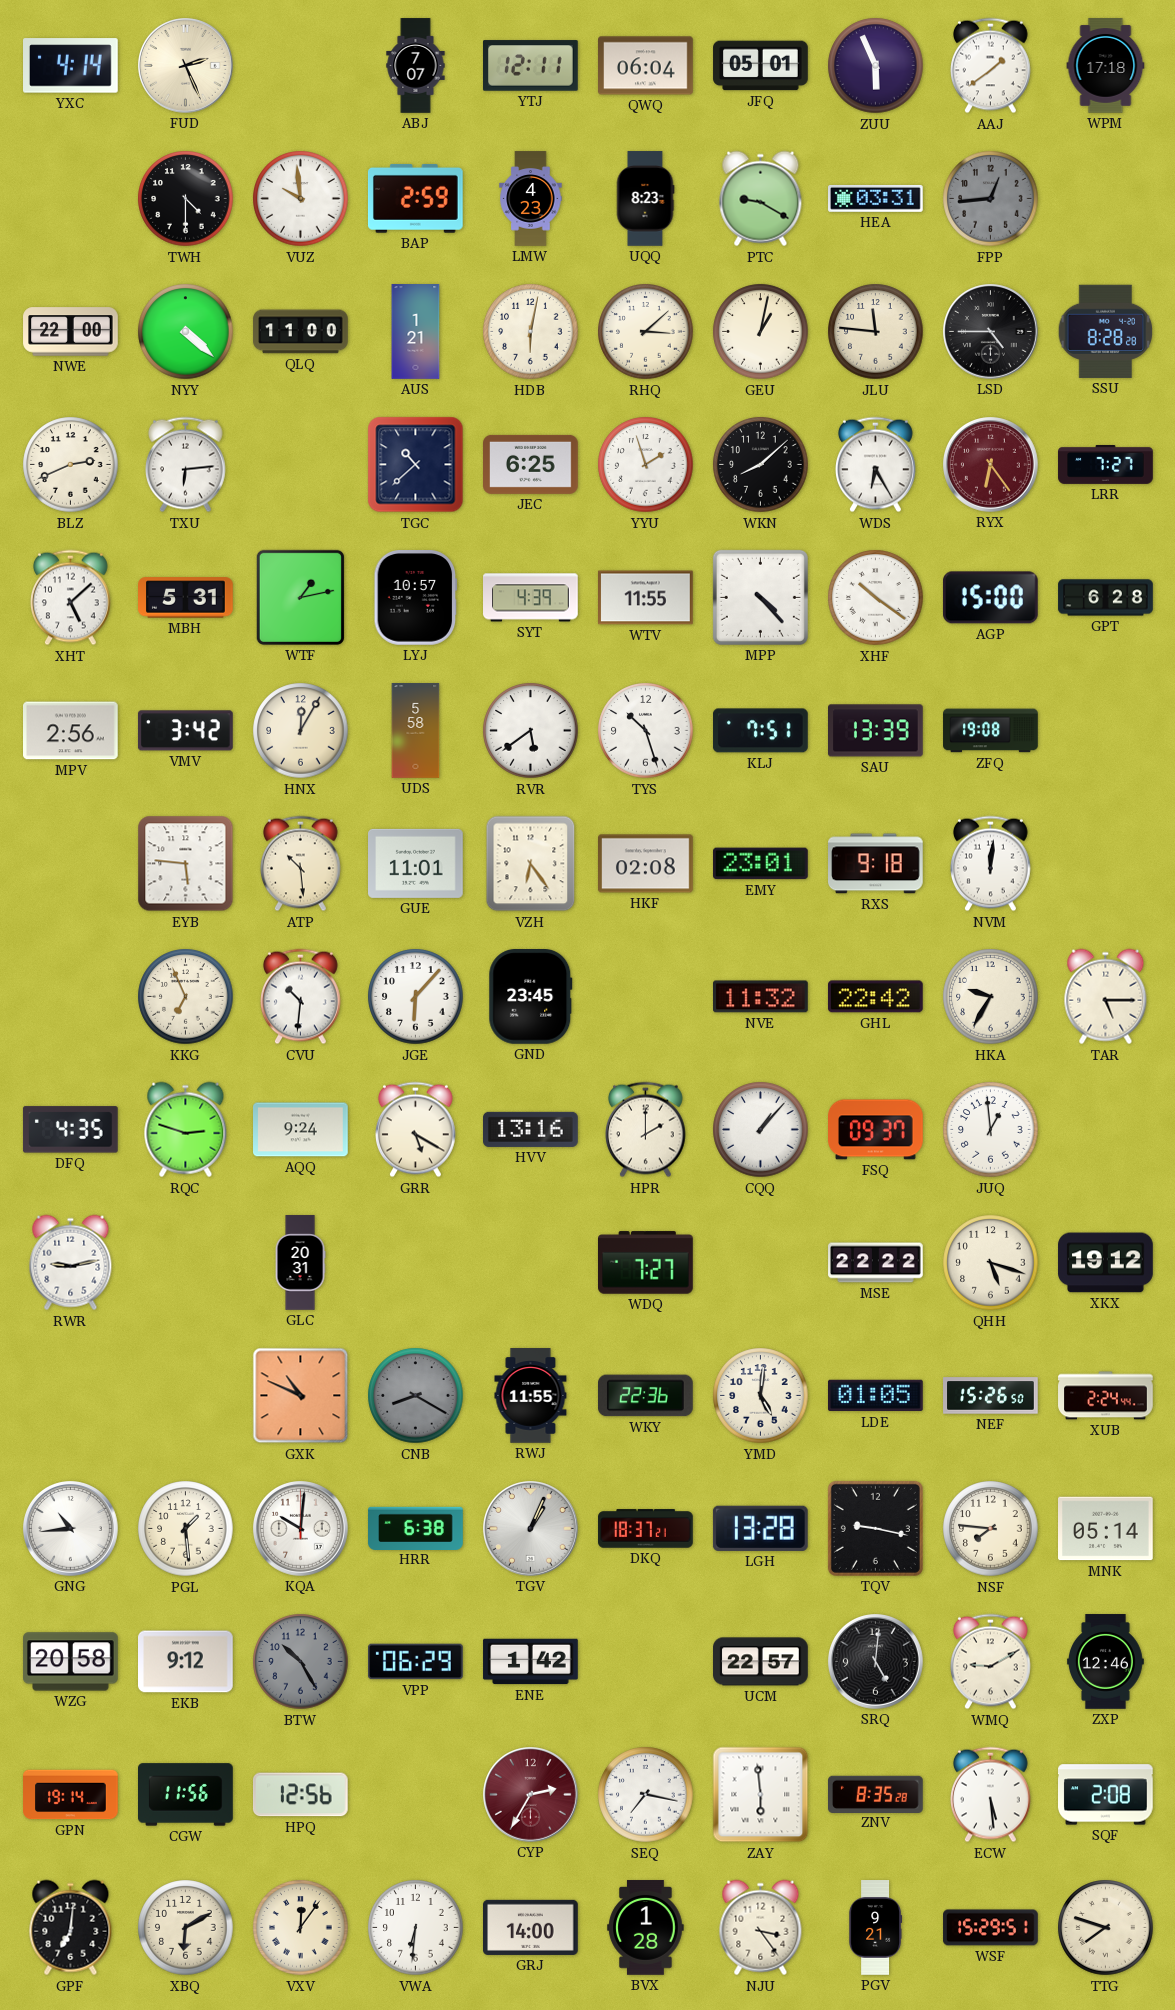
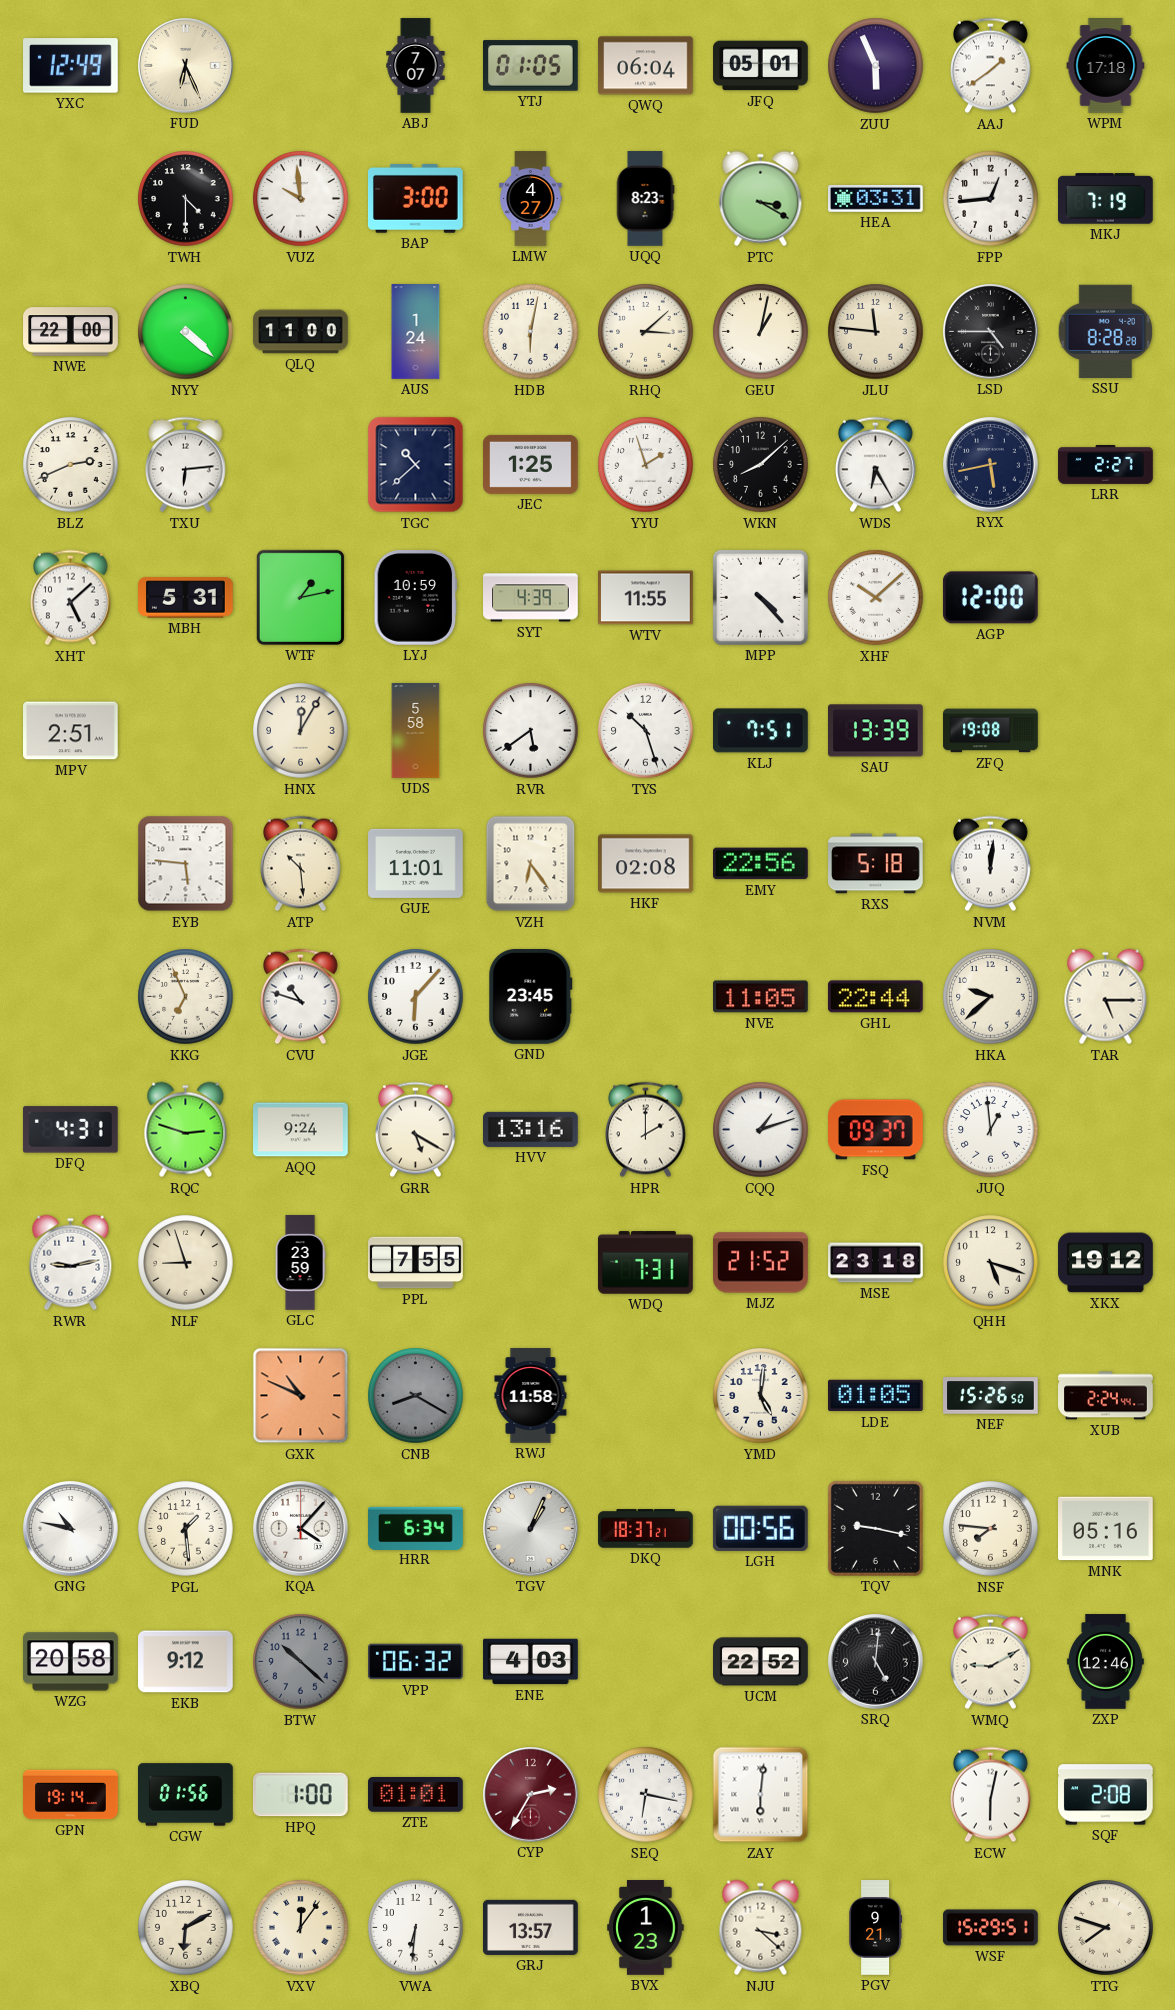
YXC: 4:14 -> 12:49
FUD: 2:26 -> 6:26
YTJ: 12:11 -> 01:05
BAP: 2:59 -> 3:00
LMW: 4:23 -> 4:27
PTC: 9:20 -> 3:20
FPP dial: grey -> white
MKJ: none -> 7:19
AUS: 1:21 -> 1:24
JEC: 6:25 -> 1:25
RYX: 6:24 -> 5:43
RYX dial: burgundy -> navy
LRR: 7:27 -> 2:27
LYJ: 10:57 -> 10:59
XHF: 10:21 -> 10:08
AGP: 15:00 -> 12:00
GPT: 6:28 -> none
MPV: 2:56 -> 2:51
VMV: 3:42 -> none
EMY: 23:01 -> 22:56
RXS: 9:18 -> 5:18
CVU: 10:31 -> 10:48
NVE: 11:32 -> 11:05
GHL: 22:42 -> 22:44
HKA: 9:35 -> 9:38
DFQ: 4:35 -> 4:31
CQQ: 1:07 -> 1:12
NLF: none -> 8:57
GLC: 20:31 -> 23:59
PPL: none -> 7:55
WDQ: 7:27 -> 7:31
MJZ: none -> 21:52
MSE: 22:22 -> 23:18
RWJ: 11:55 -> 11:58
WKY: 22:36 -> none
GNG: 10:44 -> 10:47
KQA: 10:01 -> 4:07
HRR: 6:38 -> 6:34
LGH: 13:28 -> 00:56
MNK: 05:14 -> 05:16
BTW: 10:25 -> 10:22
VPP: 06:29 -> 06:32
ENE: 1:42 -> 4:03
UCM: 22:57 -> 22:52
CGW: 11:56 -> 01:56
HPQ: 12:56 -> 1:00
ZTE: none -> 01:01
SEQ: 7:17 -> 6:17
ZAY: 5:59 -> 6:01
ZNV: 8:35 -> none
ECW: 5:29 -> 6:02
GPF: 7:01 -> none
GRJ: 14:00 -> 13:57
BVX: 1:28 -> 1:23
NJU: 3:24 -> 3:22
